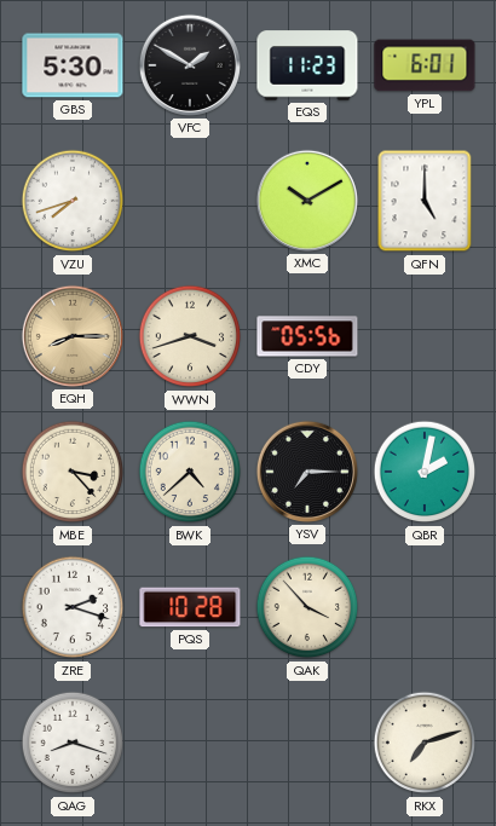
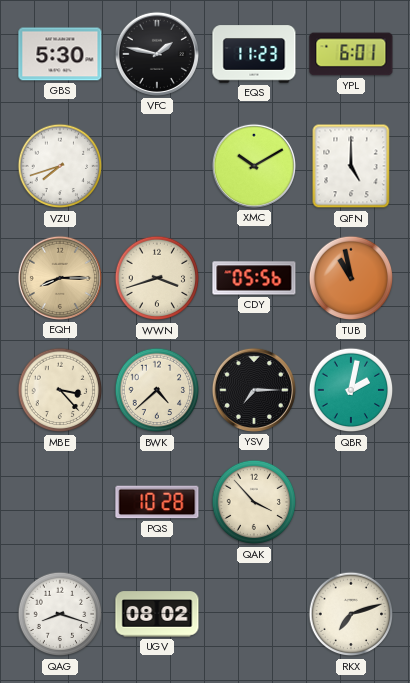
VFC: 1:50 -> 1:47
TUB: none -> 10:58
ZRE: 2:18 -> none
UGV: none -> 08:02
